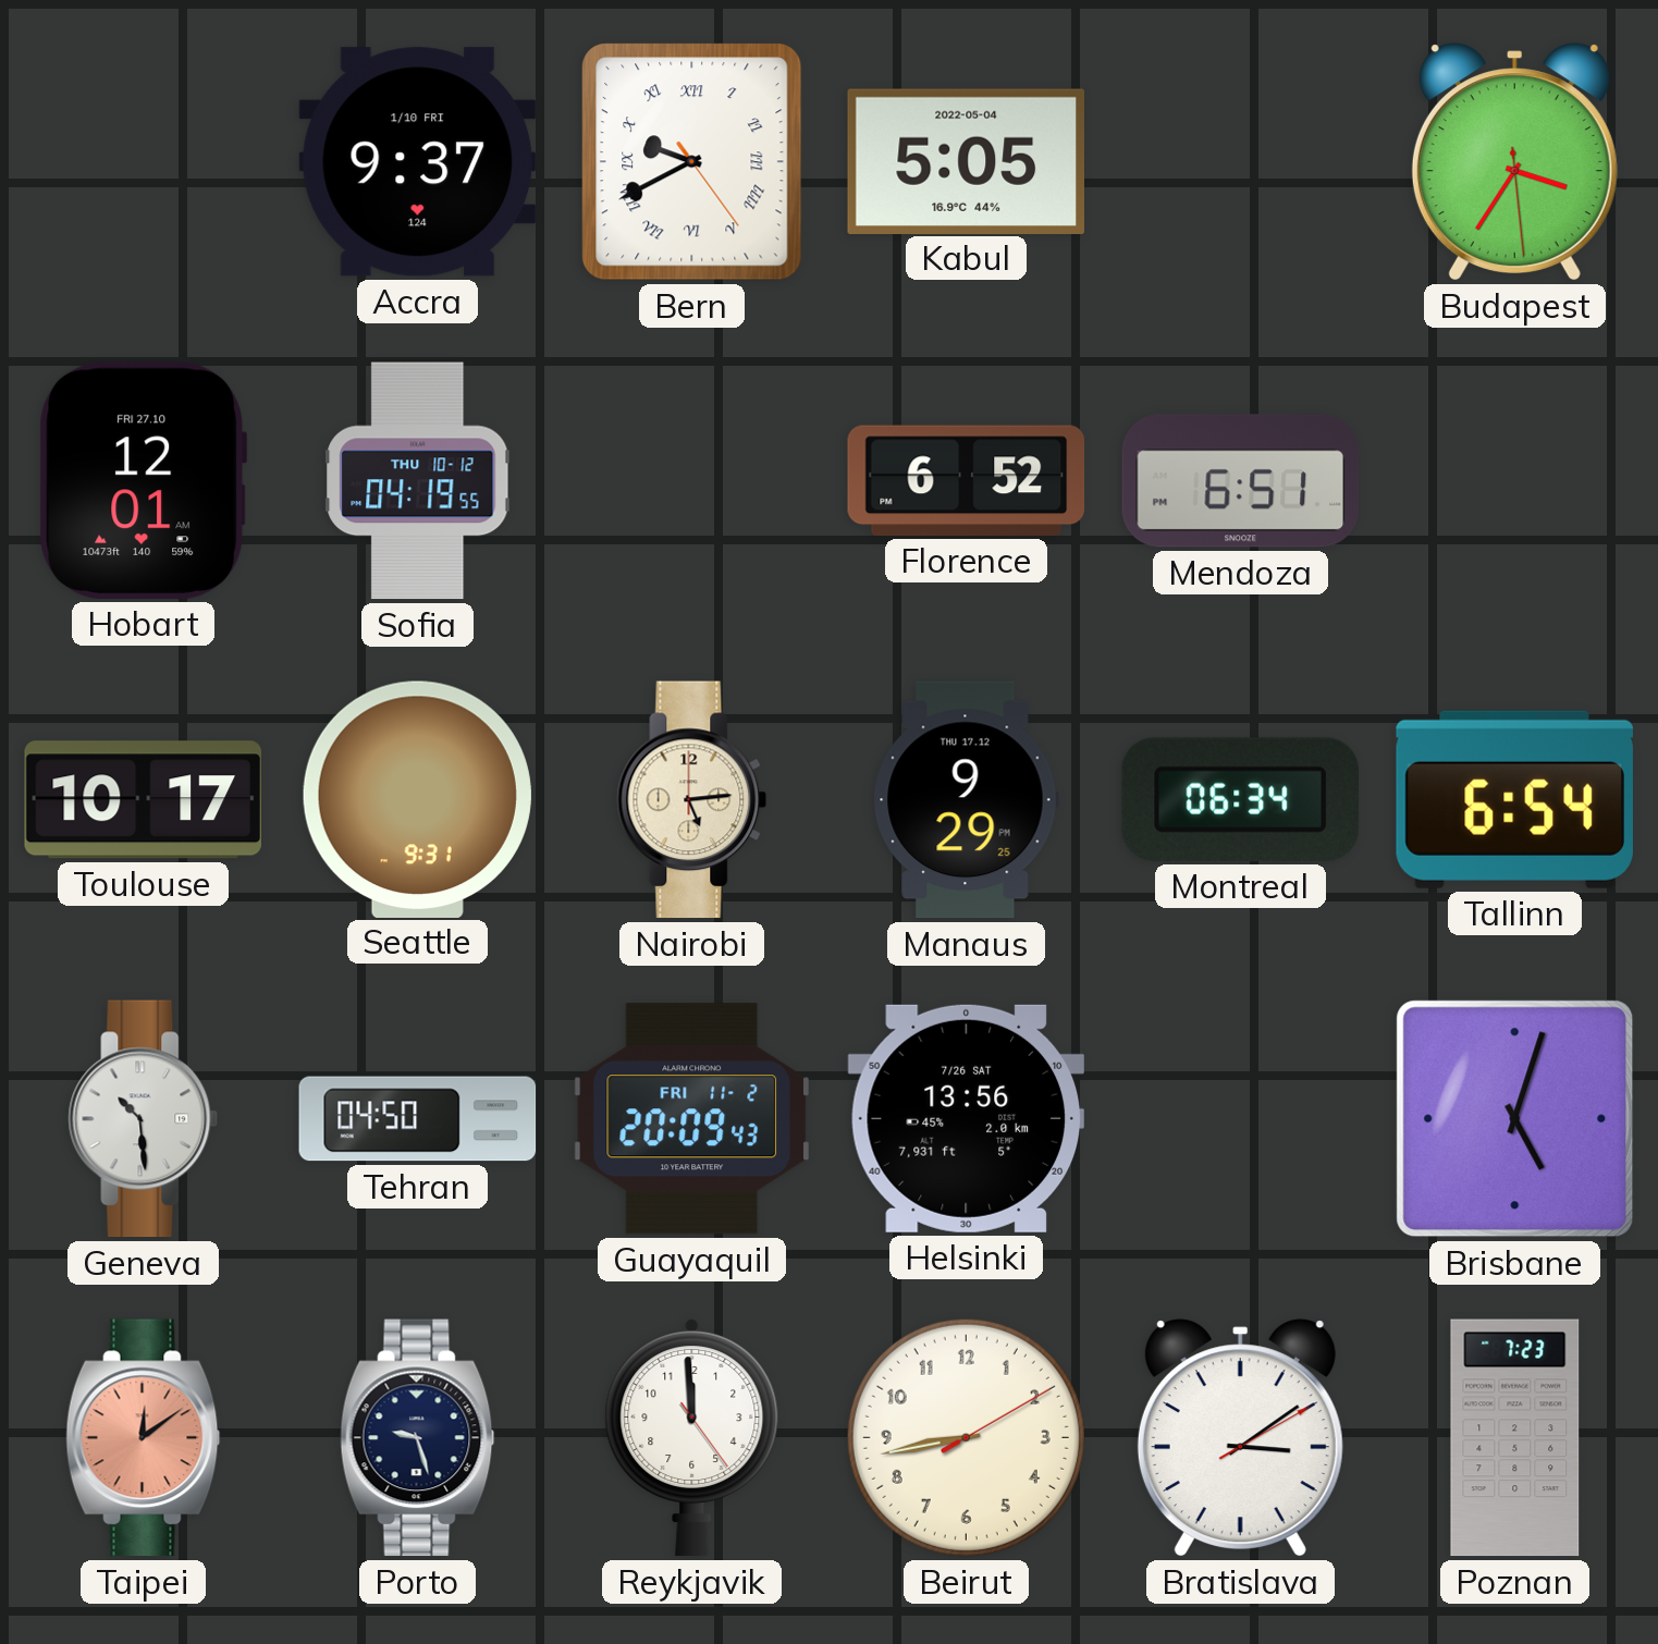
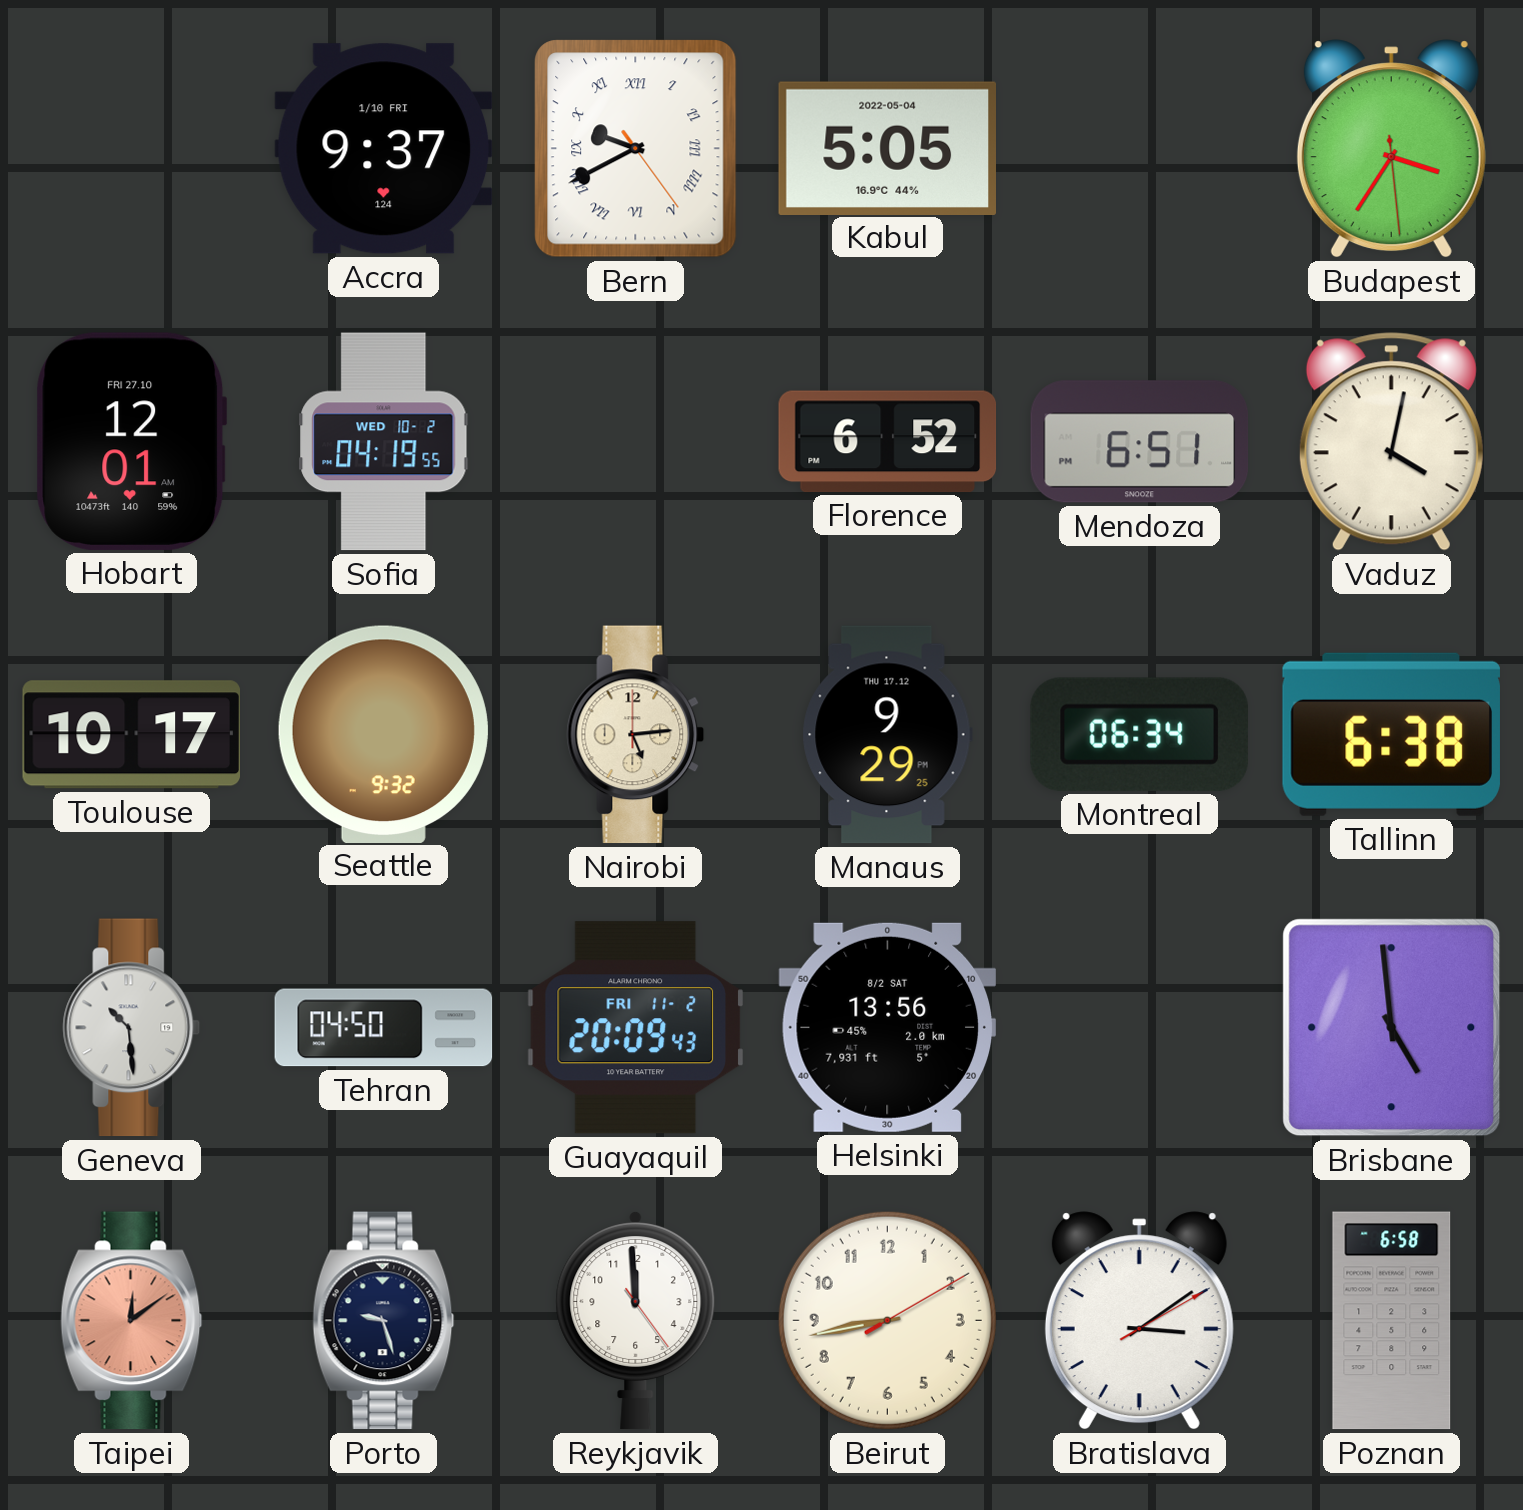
Sofia date: THU 10-12 -> WED 10-2
Vaduz: none -> 4:02
Seattle: 9:31 -> 9:32
Tallinn: 6:54 -> 6:38
Helsinki date: 7/26 SAT -> 8/2 SAT
Brisbane: 5:03 -> 4:59
Poznan: 7:23 -> 6:58
